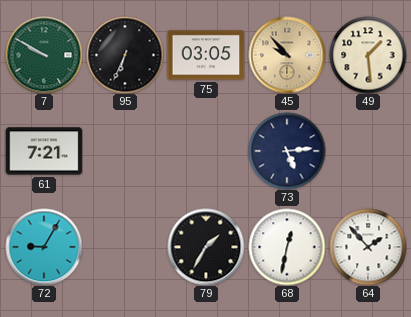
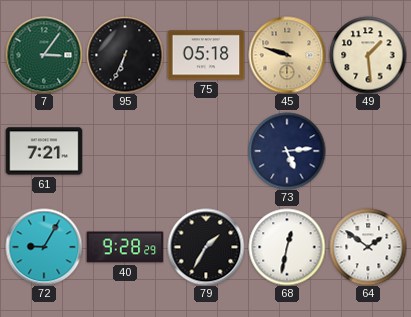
7: 9:50 -> 3:06
75: 03:05 -> 05:18
45: 9:53 -> 9:48
40: none -> 9:28
64: 1:53 -> 1:51
